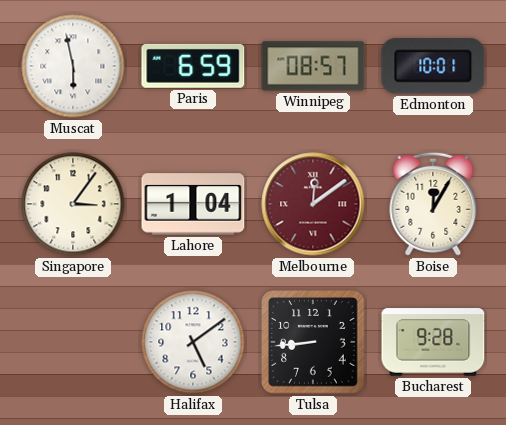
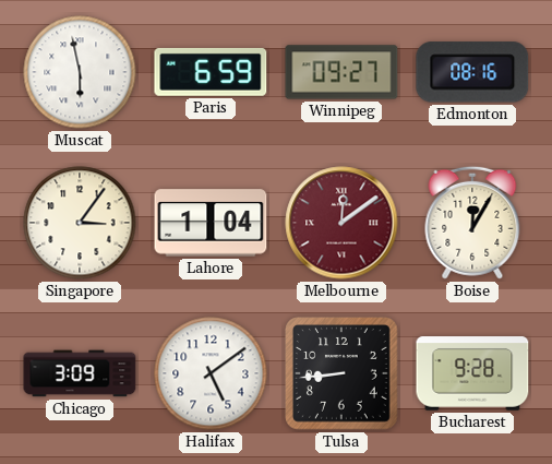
Winnipeg: 08:57 -> 09:27
Edmonton: 10:01 -> 08:16
Chicago: none -> 3:09
